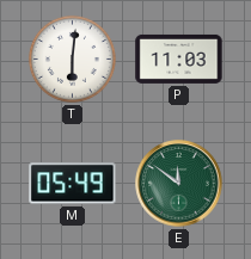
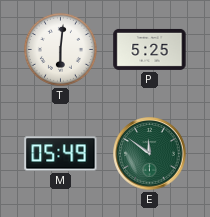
P: 11:03 -> 5:25
